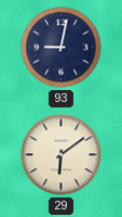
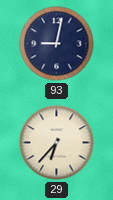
29: 6:09 -> 6:37
